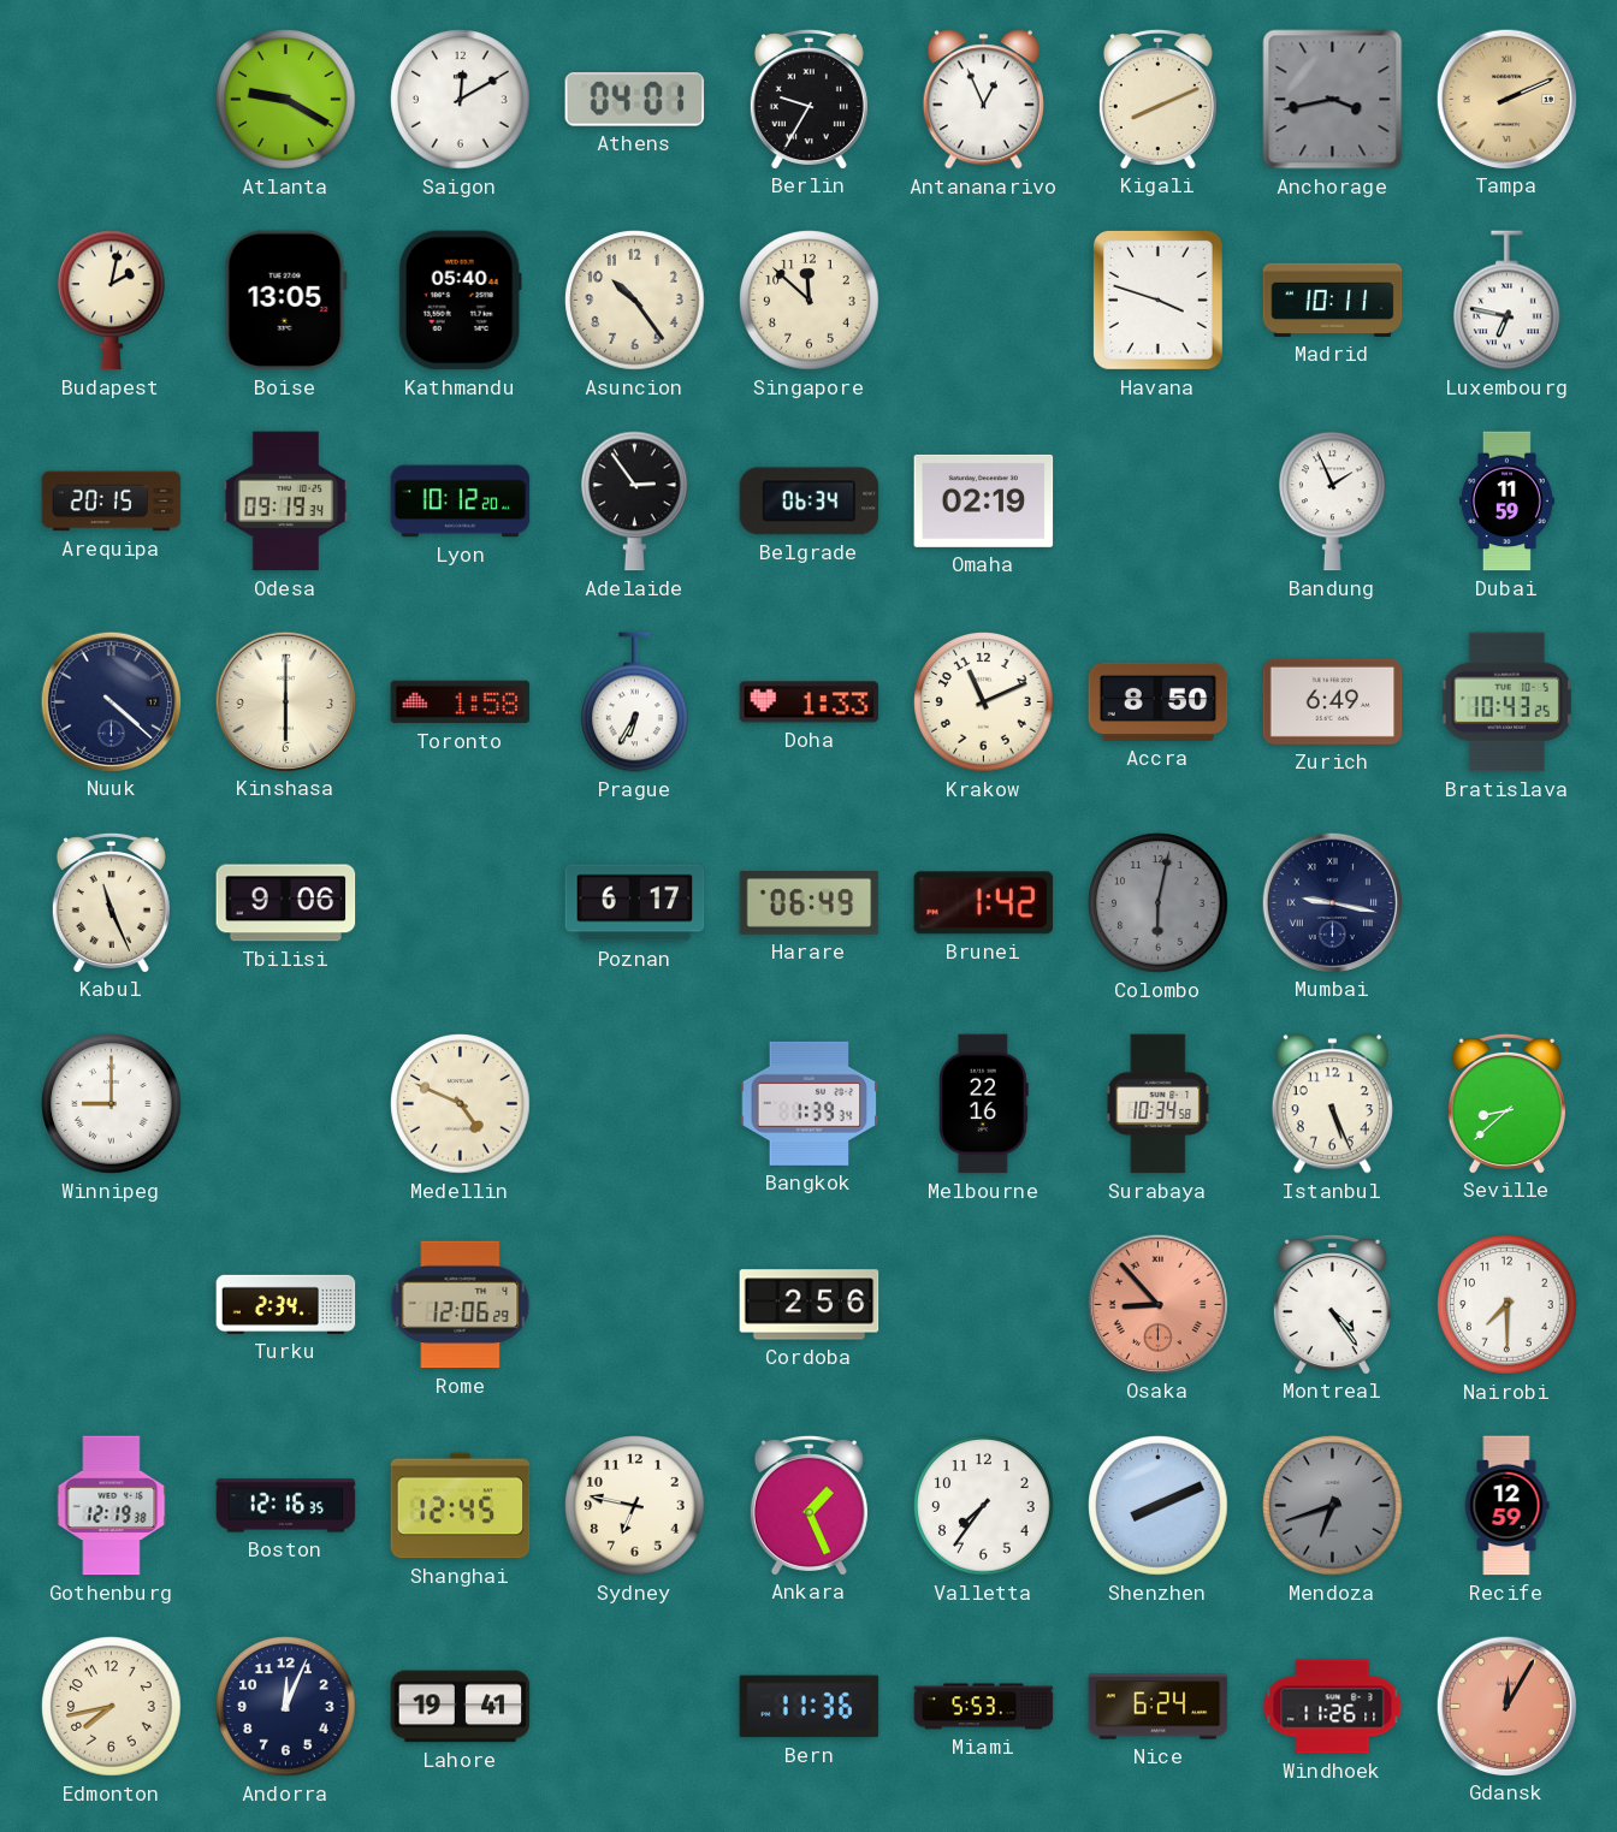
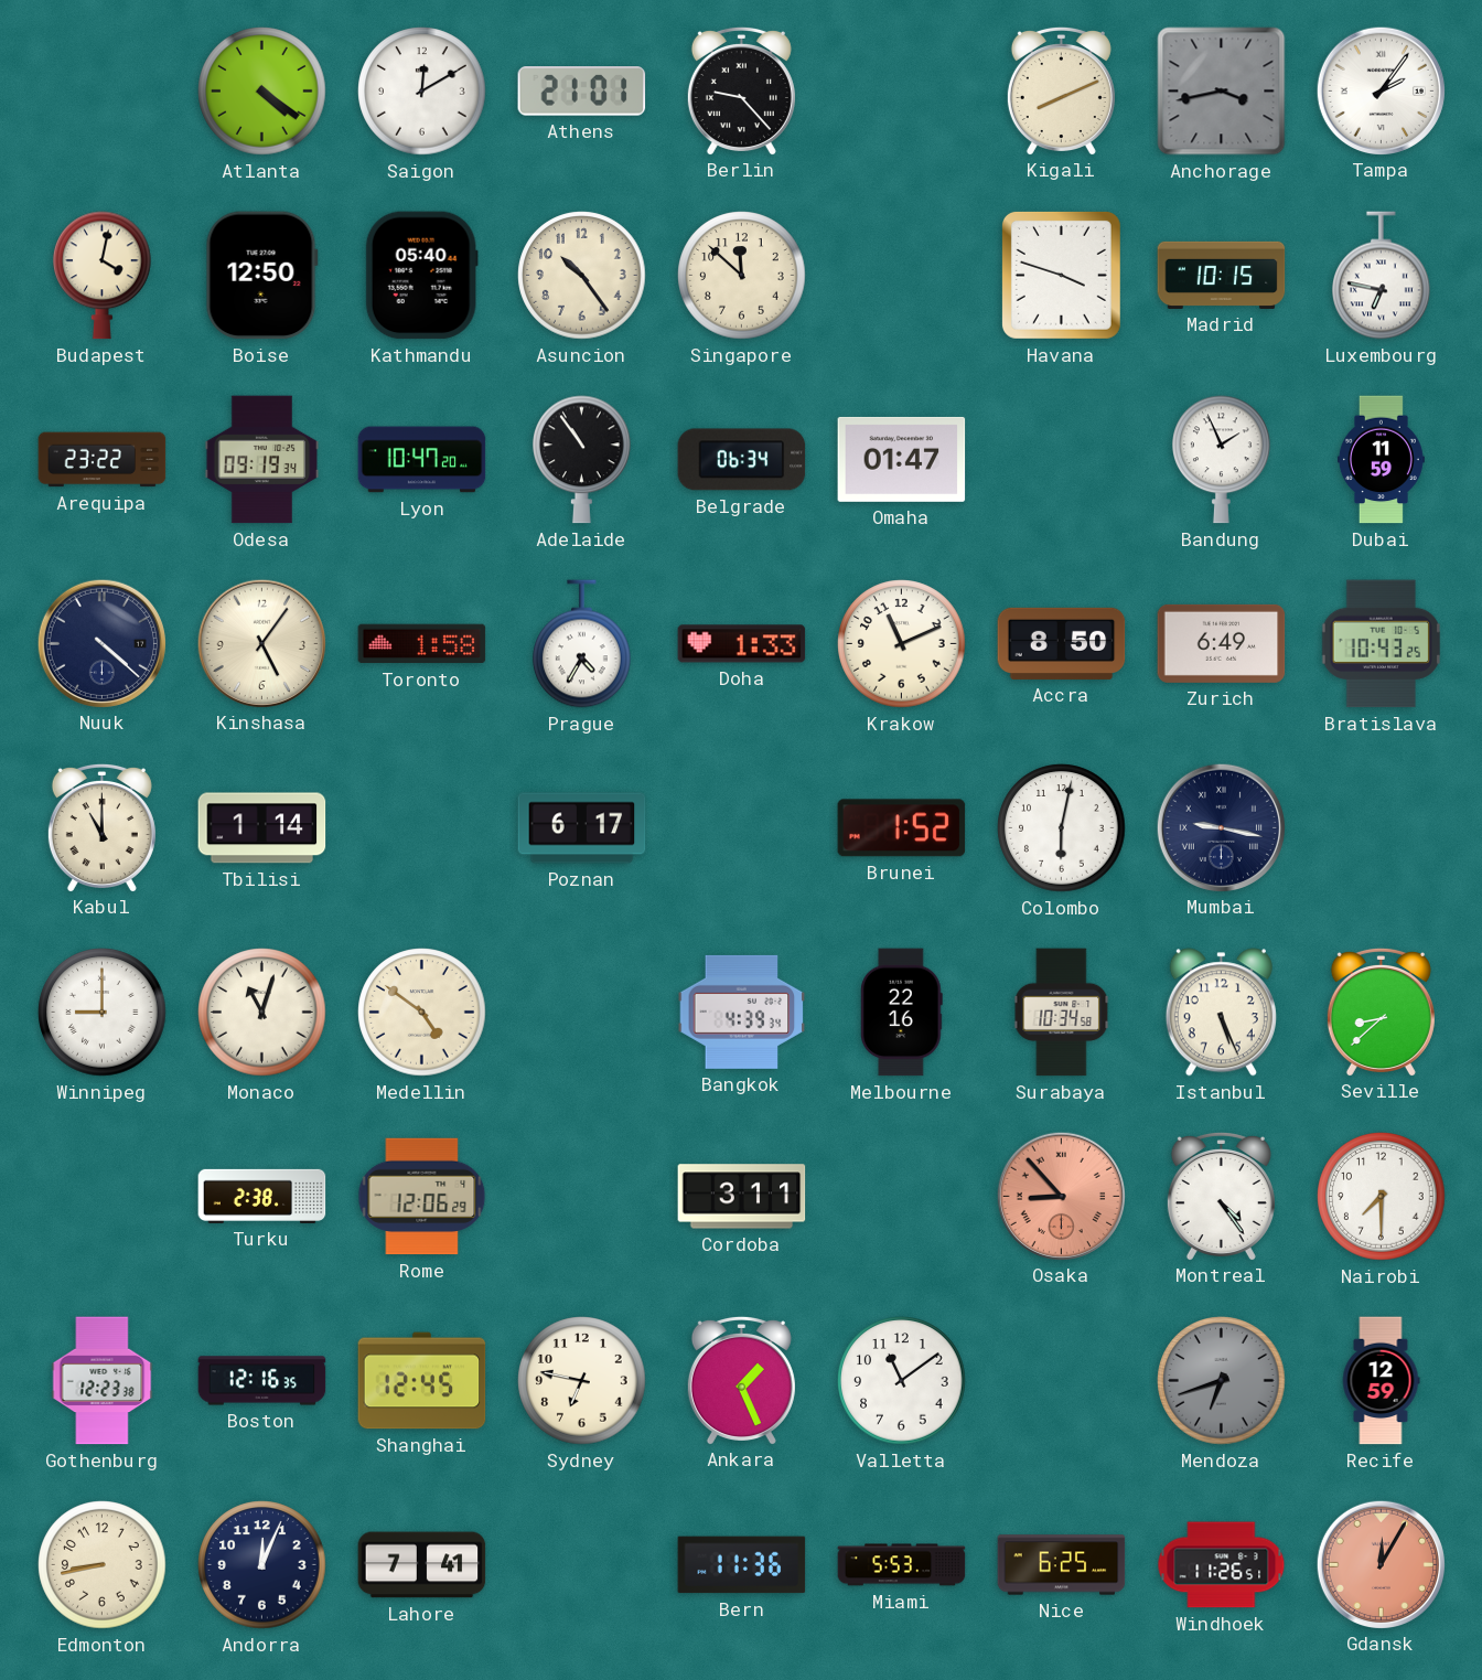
Atlanta: 9:20 -> 4:21
Athens: 04:01 -> 21:01
Berlin: 9:35 -> 9:23
Antananarivo: 12:56 -> none
Tampa: 2:11 -> 2:06
Tampa dial: champagne -> white
Budapest: 2:02 -> 4:02
Boise: 13:05 -> 12:50
Madrid: 10:11 -> 10:15
Arequipa: 20:15 -> 23:22
Lyon: 10:12 -> 10:47
Adelaide: 2:54 -> 10:54
Omaha: 02:19 -> 01:47
Kinshasa: 6:00 -> 5:06
Prague: 6:35 -> 4:35
Kabul: 11:26 -> 11:00
Tbilisi: 9:06 -> 1:14
Harare: 06:49 -> none
Brunei: 1:42 -> 1:52
Colombo dial: grey -> white
Monaco: none -> 11:03
Medellin: 4:49 -> 4:51
Bangkok: 1:39 -> 4:39
Turku: 2:34 -> 2:38
Cordoba: 2:56 -> 3:11
Gothenburg: 12:19 -> 12:23
Valletta: 7:36 -> 11:09
Shenzhen: 8:11 -> none
Edmonton: 7:43 -> 8:43
Lahore: 19:41 -> 7:41
Nice: 6:24 -> 6:25
Windhoek: 11:26:11 -> 11:26:51
